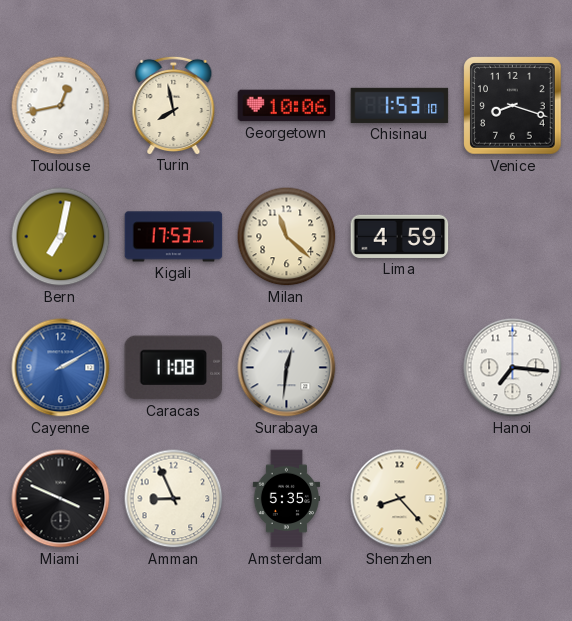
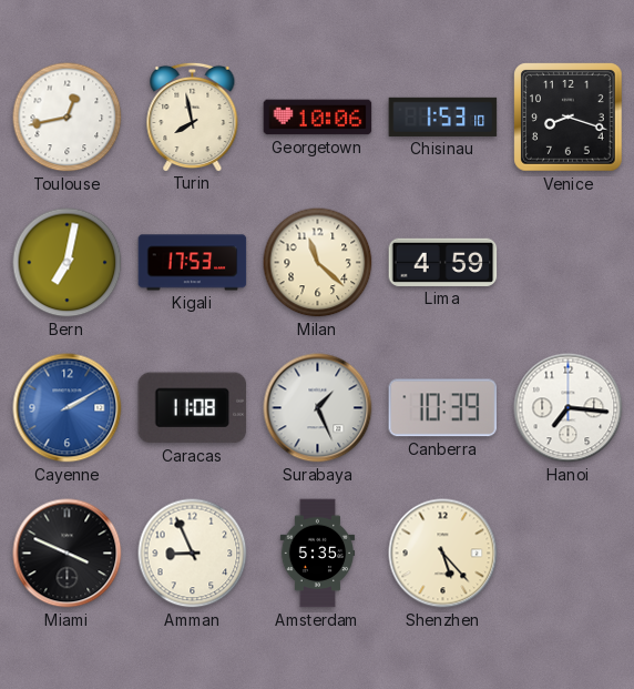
Surabaya: 12:31 -> 1:26
Canberra: none -> 10:39
Shenzhen: 8:23 -> 5:23
